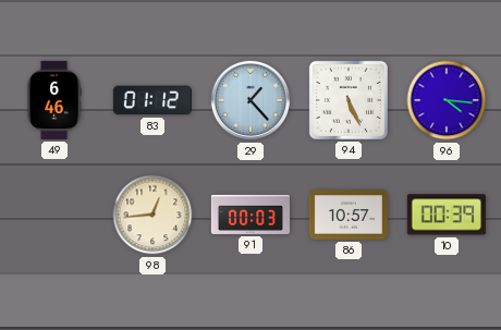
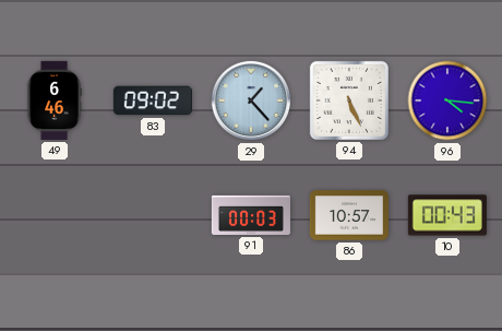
83: 01:12 -> 09:02
98: 12:44 -> none
10: 00:39 -> 00:43
